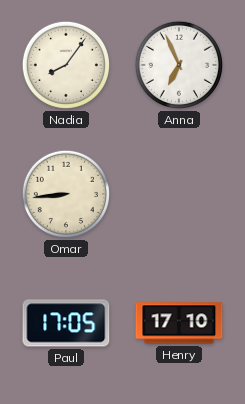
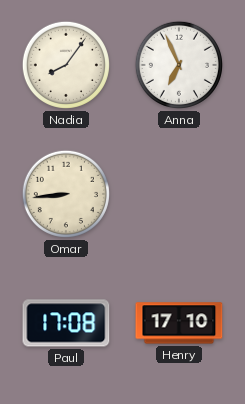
Paul: 17:05 -> 17:08
